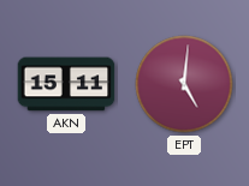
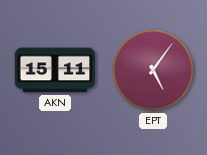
EPT: 5:01 -> 5:06
